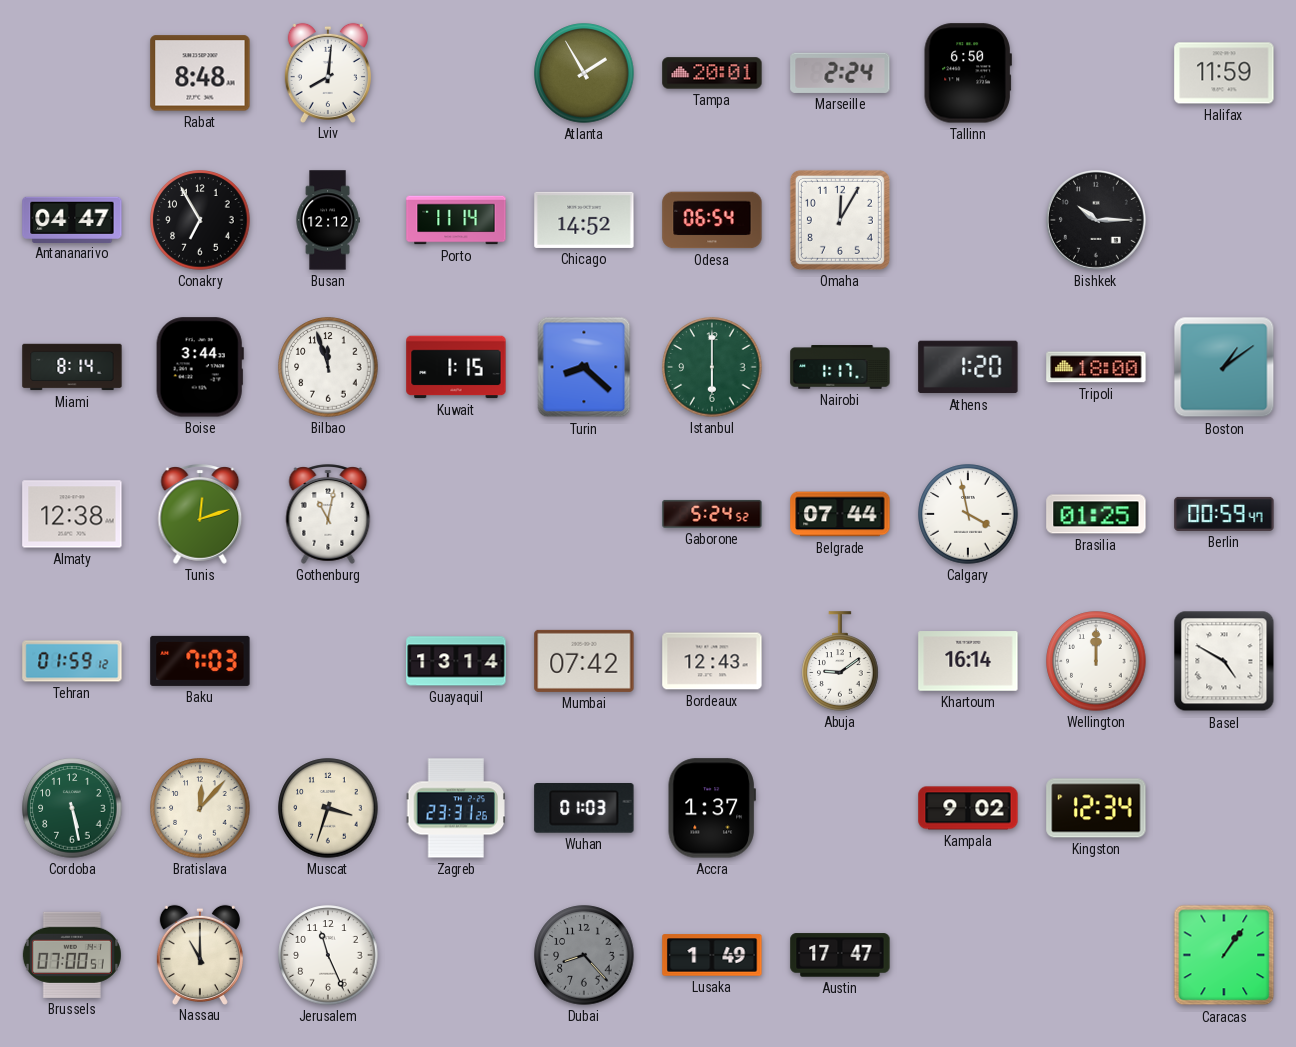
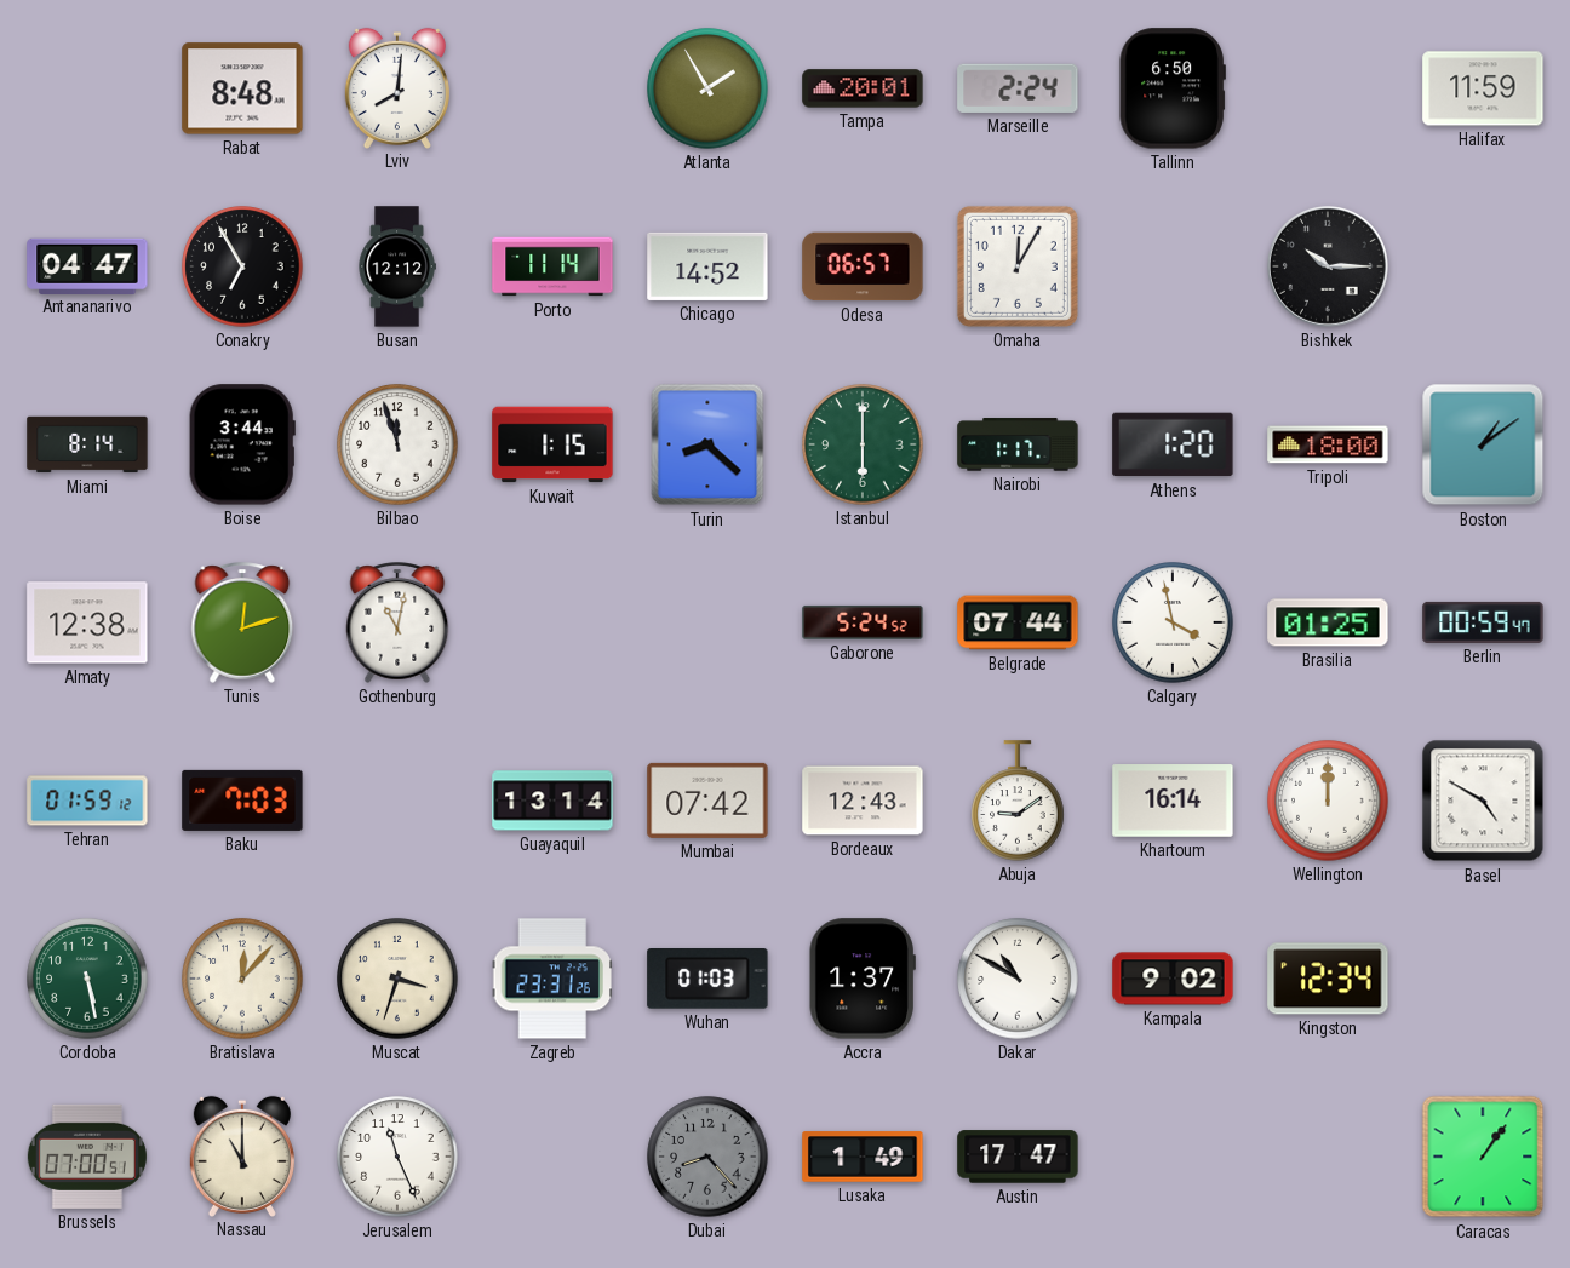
Odesa: 06:54 -> 06:57
Dakar: none -> 10:50
